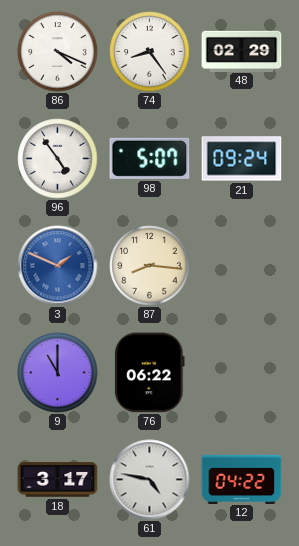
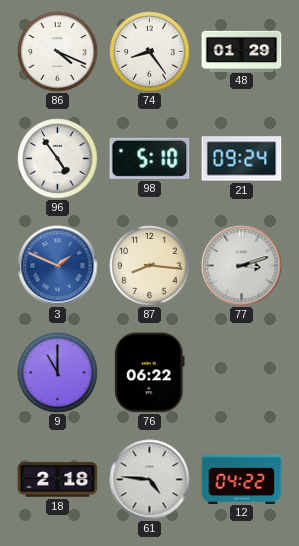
48: 02:29 -> 01:29
98: 5:07 -> 5:10
77: none -> 3:12
18: 3:17 -> 2:18
61: 4:47 -> 4:46
